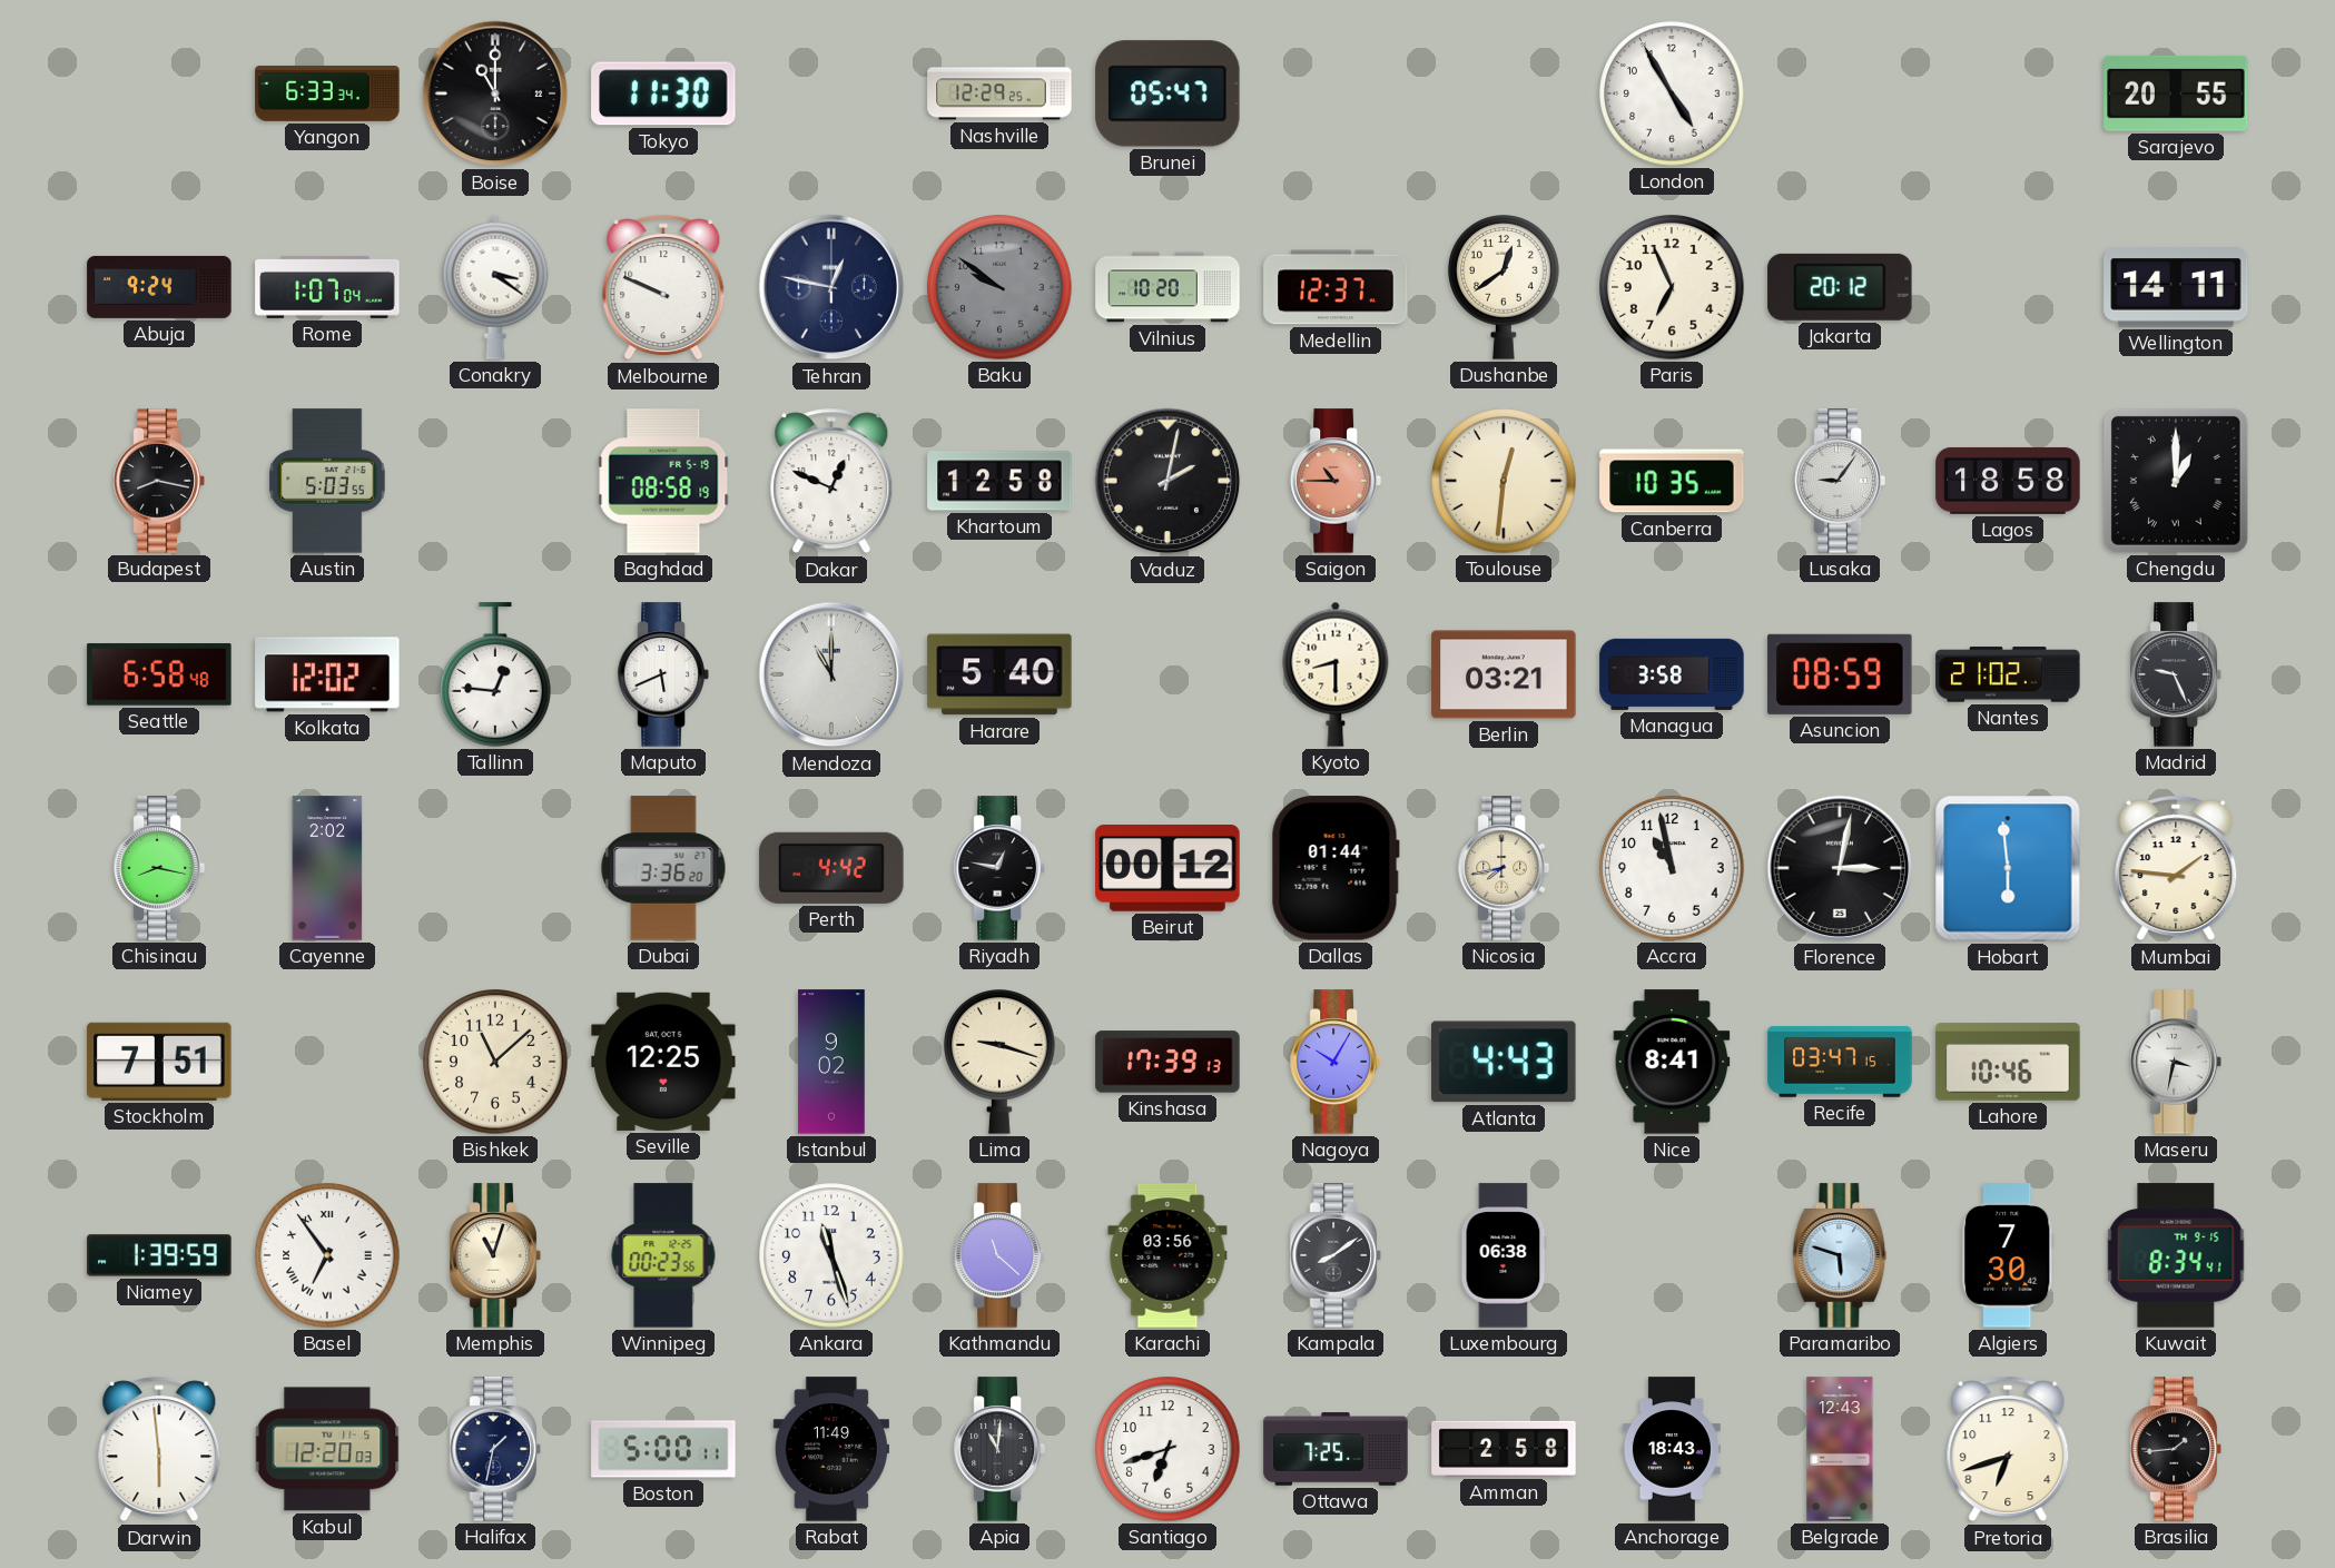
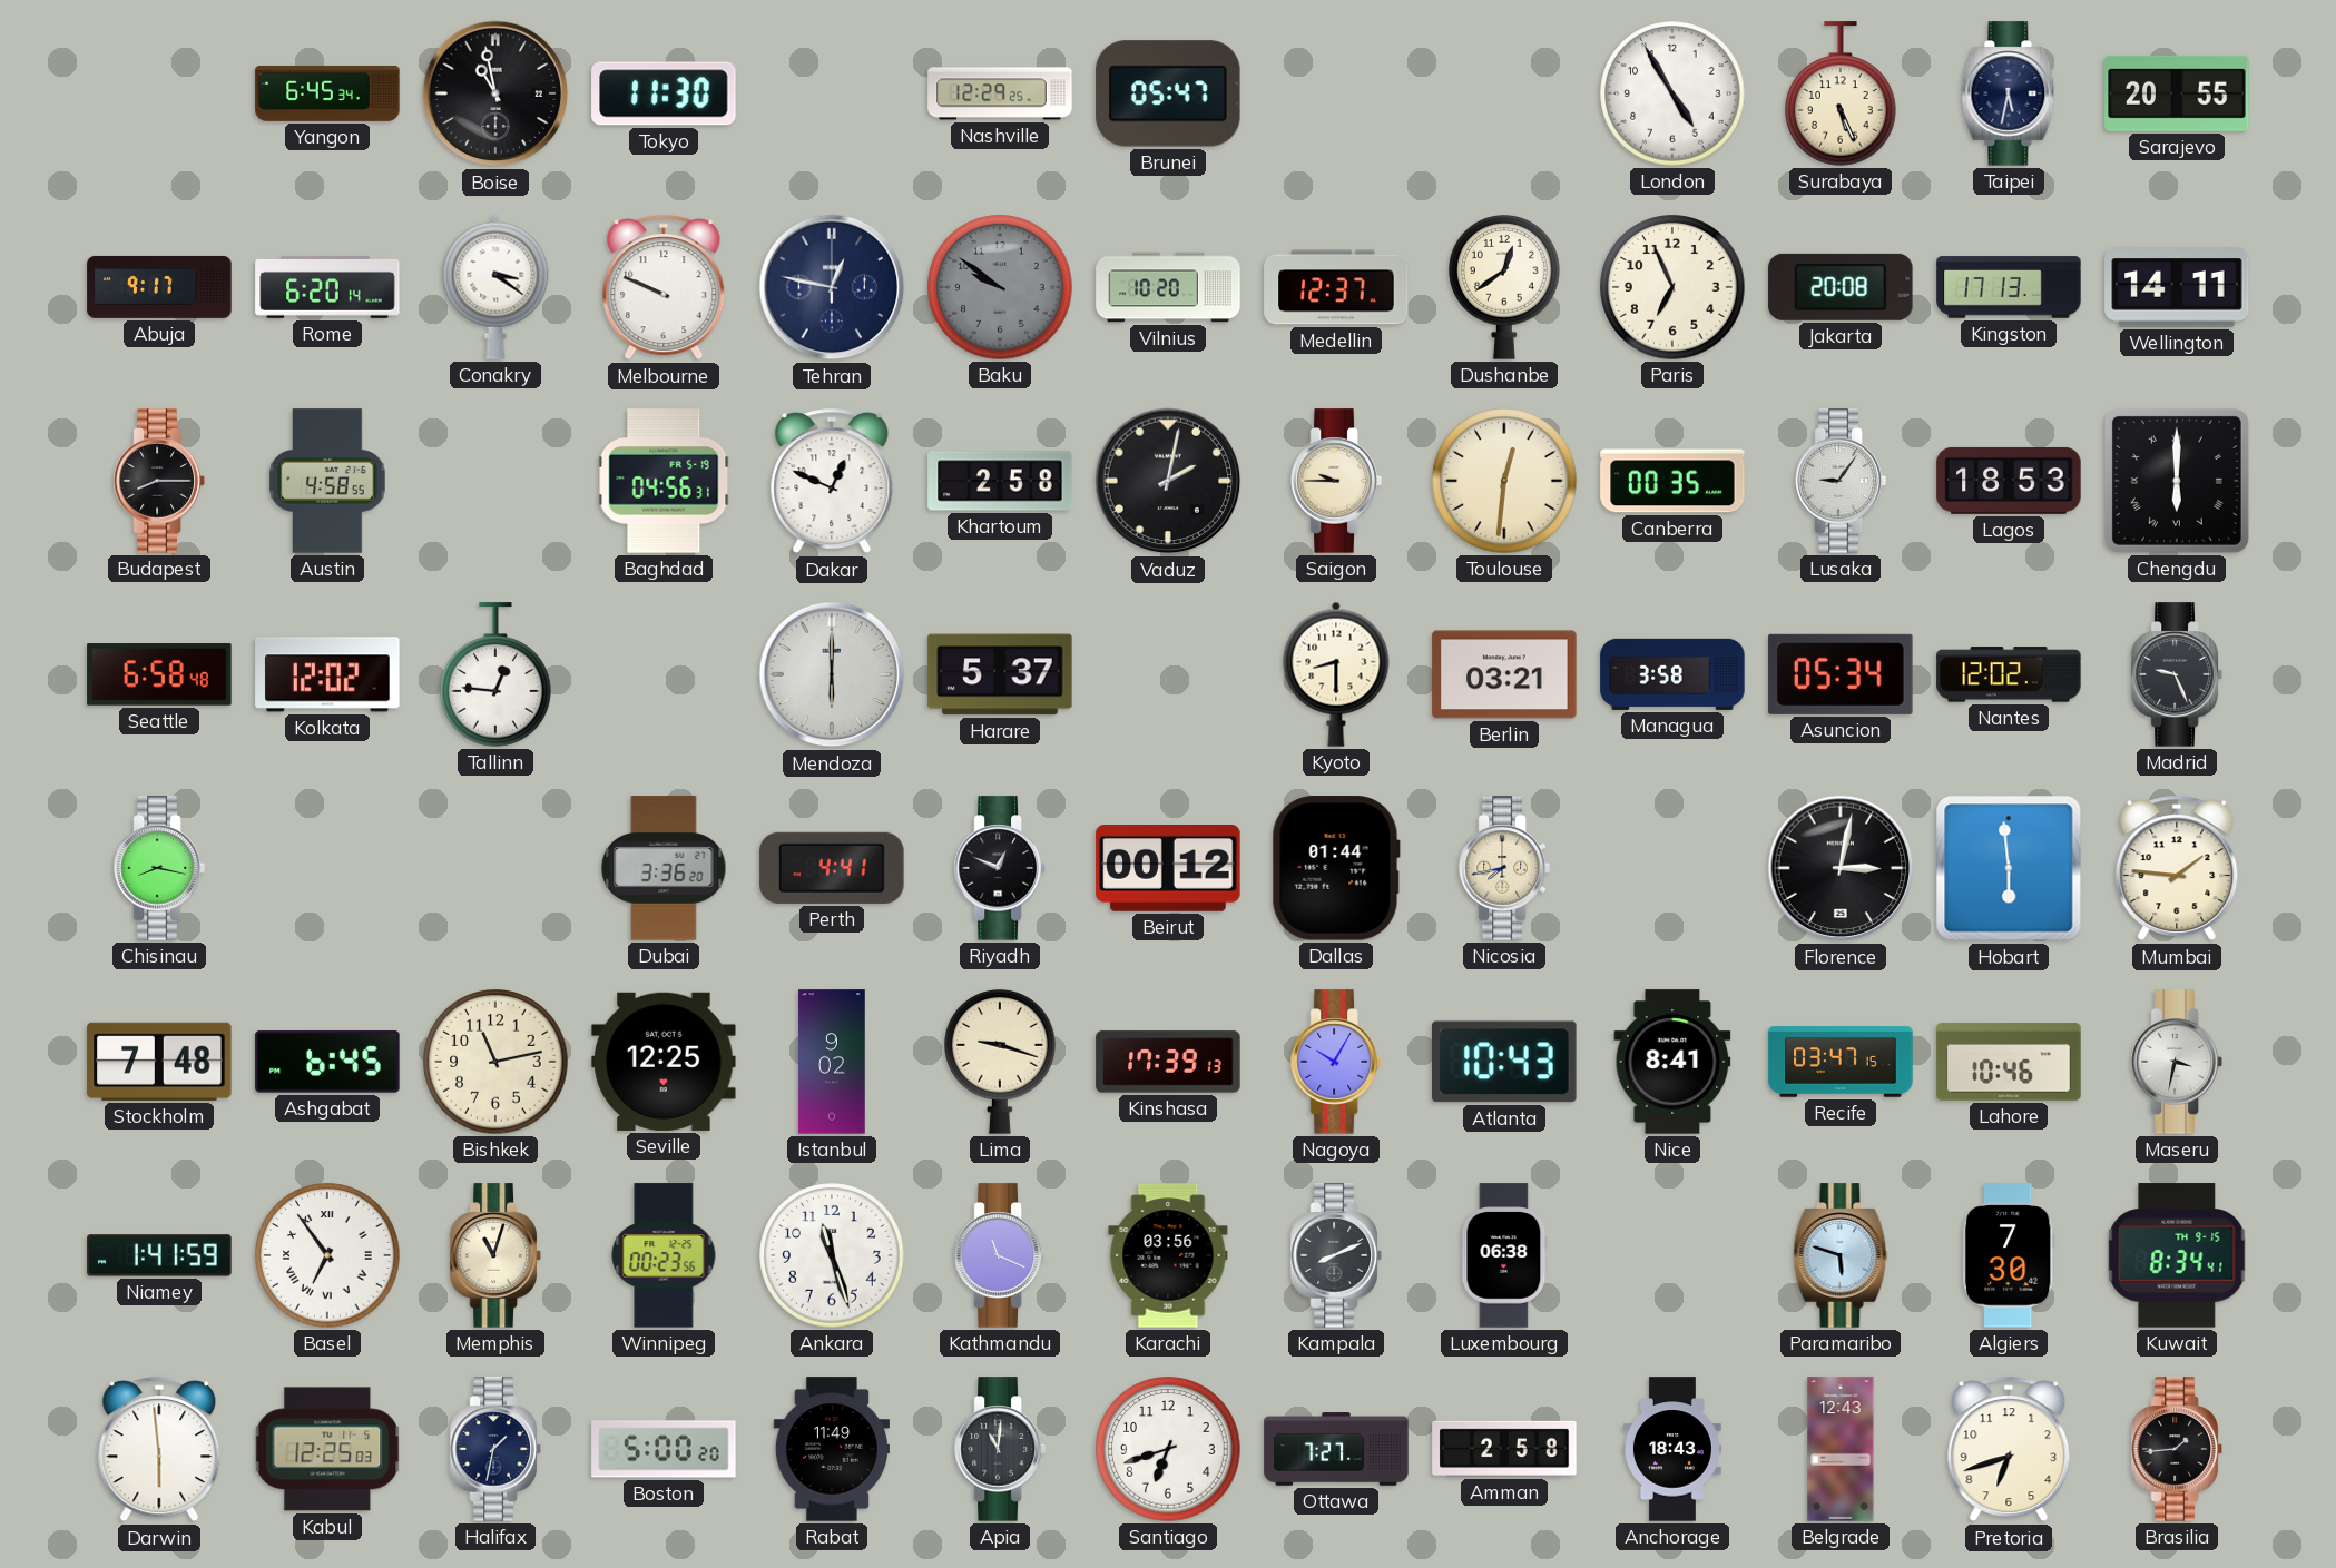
Yangon: 6:33 -> 6:45
Boise: 11:00 -> 10:58
Surabaya: none -> 5:26
Taipei: none -> 5:32
Abuja: 9:24 -> 9:17
Rome: 1:07 -> 6:20
Jakarta: 20:12 -> 20:08
Kingston: none -> 17:13
Budapest: 8:17 -> 8:15
Austin: 5:03 -> 4:58
Baghdad: 08:58 -> 04:56
Khartoum: 12:58 -> 2:58
Saigon: 10:45 -> 9:45
Saigon dial: salmon -> cream
Canberra: 10:35 -> 00:35
Lagos: 18:58 -> 18:53
Chengdu: 1:00 -> 6:00
Maputo: 5:41 -> none
Mendoza: 11:00 -> 6:00
Harare: 5:40 -> 5:37
Asuncion: 08:59 -> 05:34
Nantes: 21:02 -> 12:02
Cayenne: 2:02 -> none
Perth: 4:42 -> 4:41
Riyadh: 12:47 -> 12:49
Accra: 10:58 -> none
Stockholm: 7:51 -> 7:48
Ashgabat: none -> 6:45
Bishkek: 11:08 -> 11:13
Atlanta: 4:43 -> 10:43
Niamey: 1:39 -> 1:41
Kathmandu: 11:22 -> 11:19
Kampala: 8:09 -> 8:11
Kabul: 12:20 -> 12:25
Boston: 5:00:11 -> 5:00:20
Ottawa: 7:25 -> 7:27
